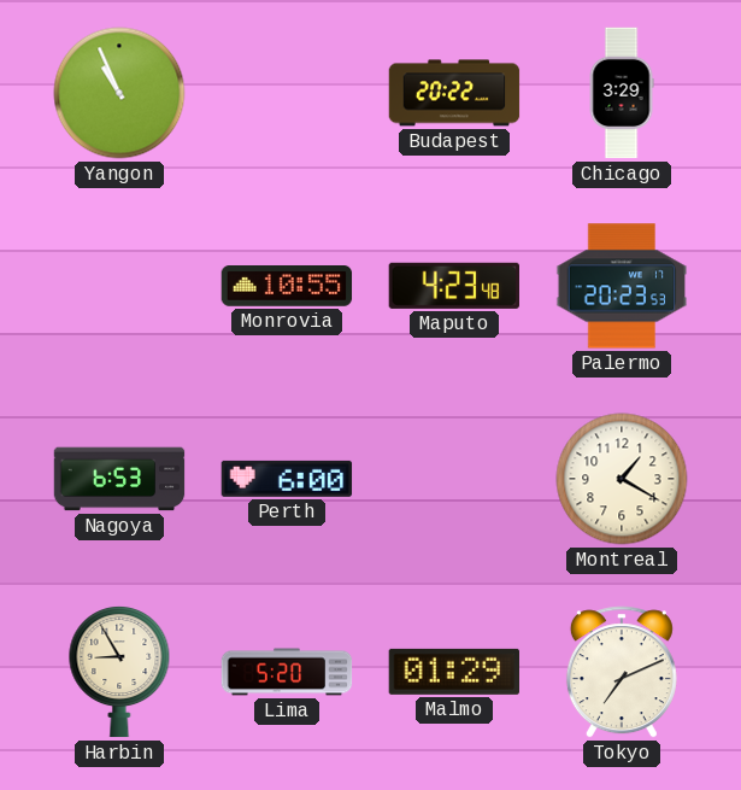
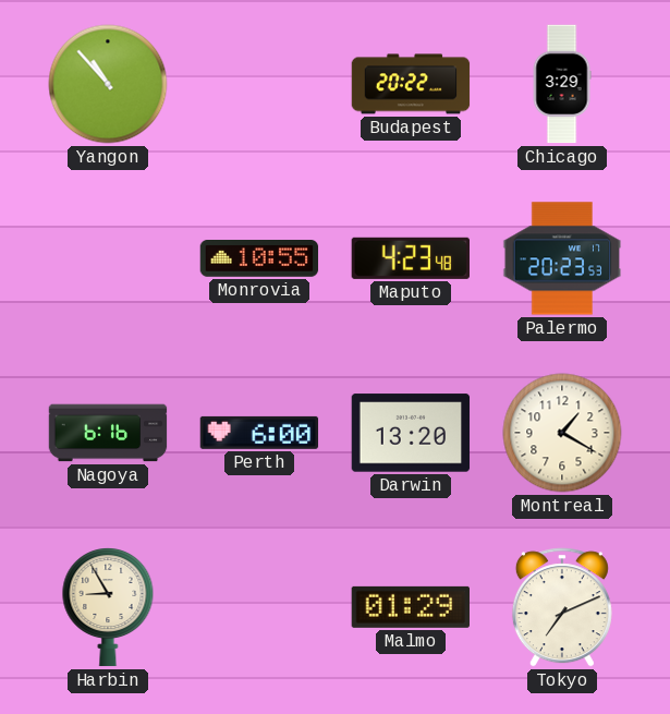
Yangon: 10:56 -> 10:53
Nagoya: 6:53 -> 6:16
Darwin: none -> 13:20
Lima: 5:20 -> none
